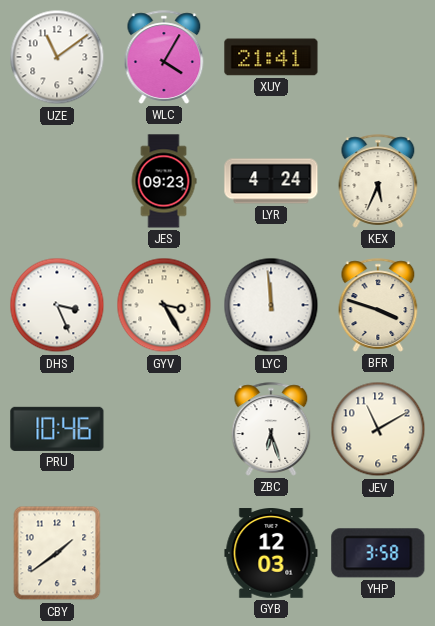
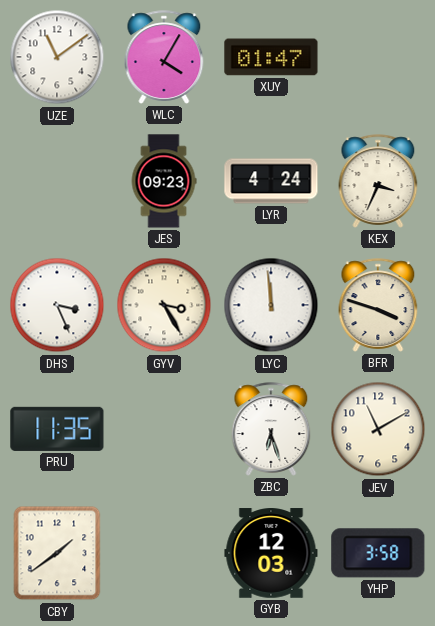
XUY: 21:41 -> 01:47
KEX: 5:34 -> 3:34
PRU: 10:46 -> 11:35
